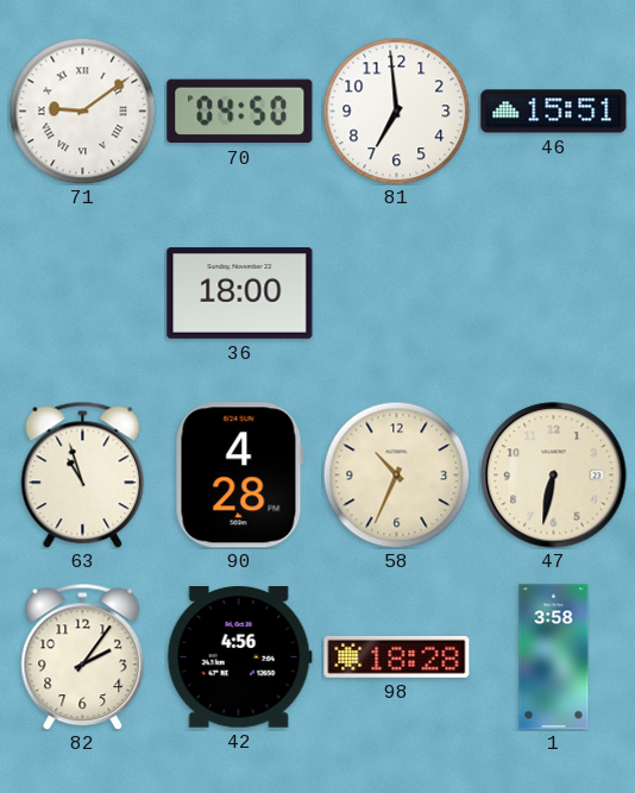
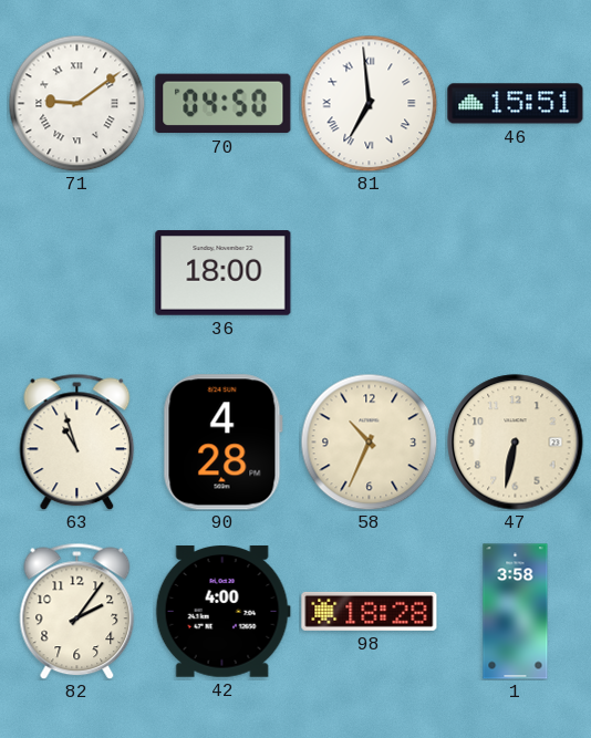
81 numerals: Arabic -> Roman
42: 4:56 -> 4:00
